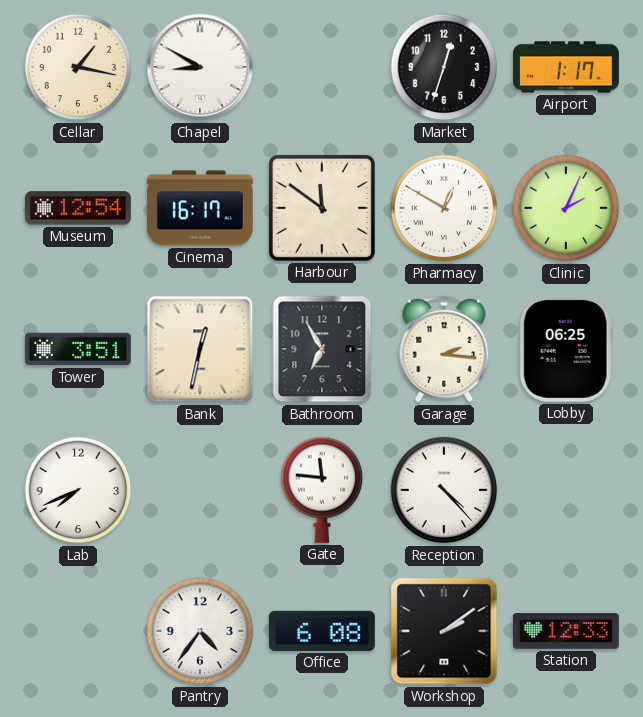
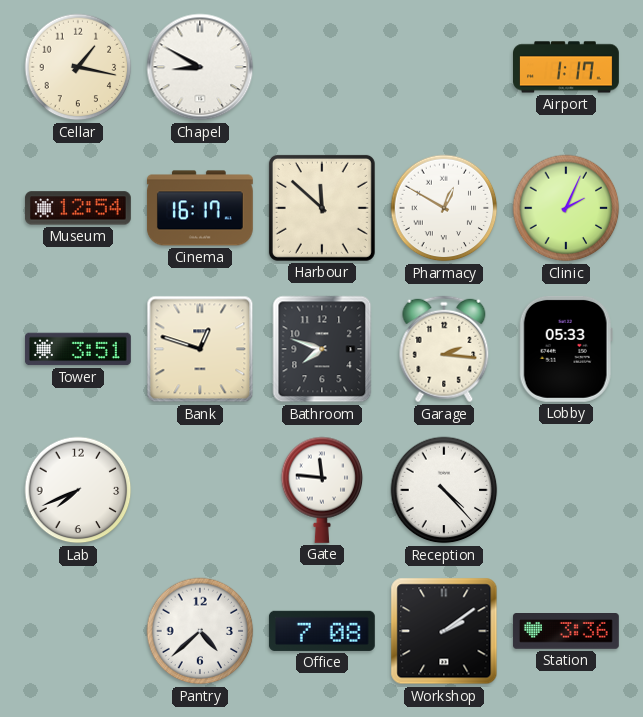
Market: 12:33 -> none
Harbour: 11:51 -> 11:52
Bank: 12:32 -> 12:48
Bathroom: 6:55 -> 7:48
Lobby: 06:25 -> 05:33
Pantry: 4:36 -> 4:38
Office: 6:08 -> 7:08
Station: 12:33 -> 3:36
